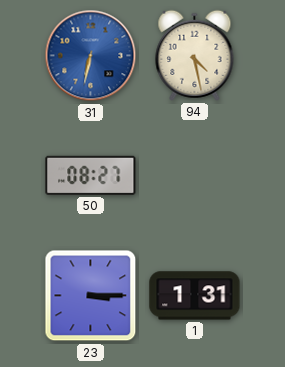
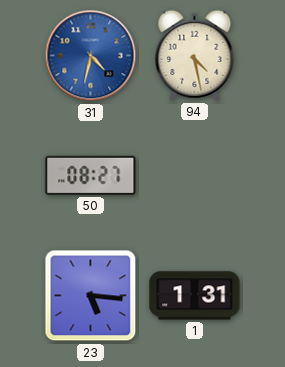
31: 6:32 -> 4:32
23: 3:15 -> 5:16
